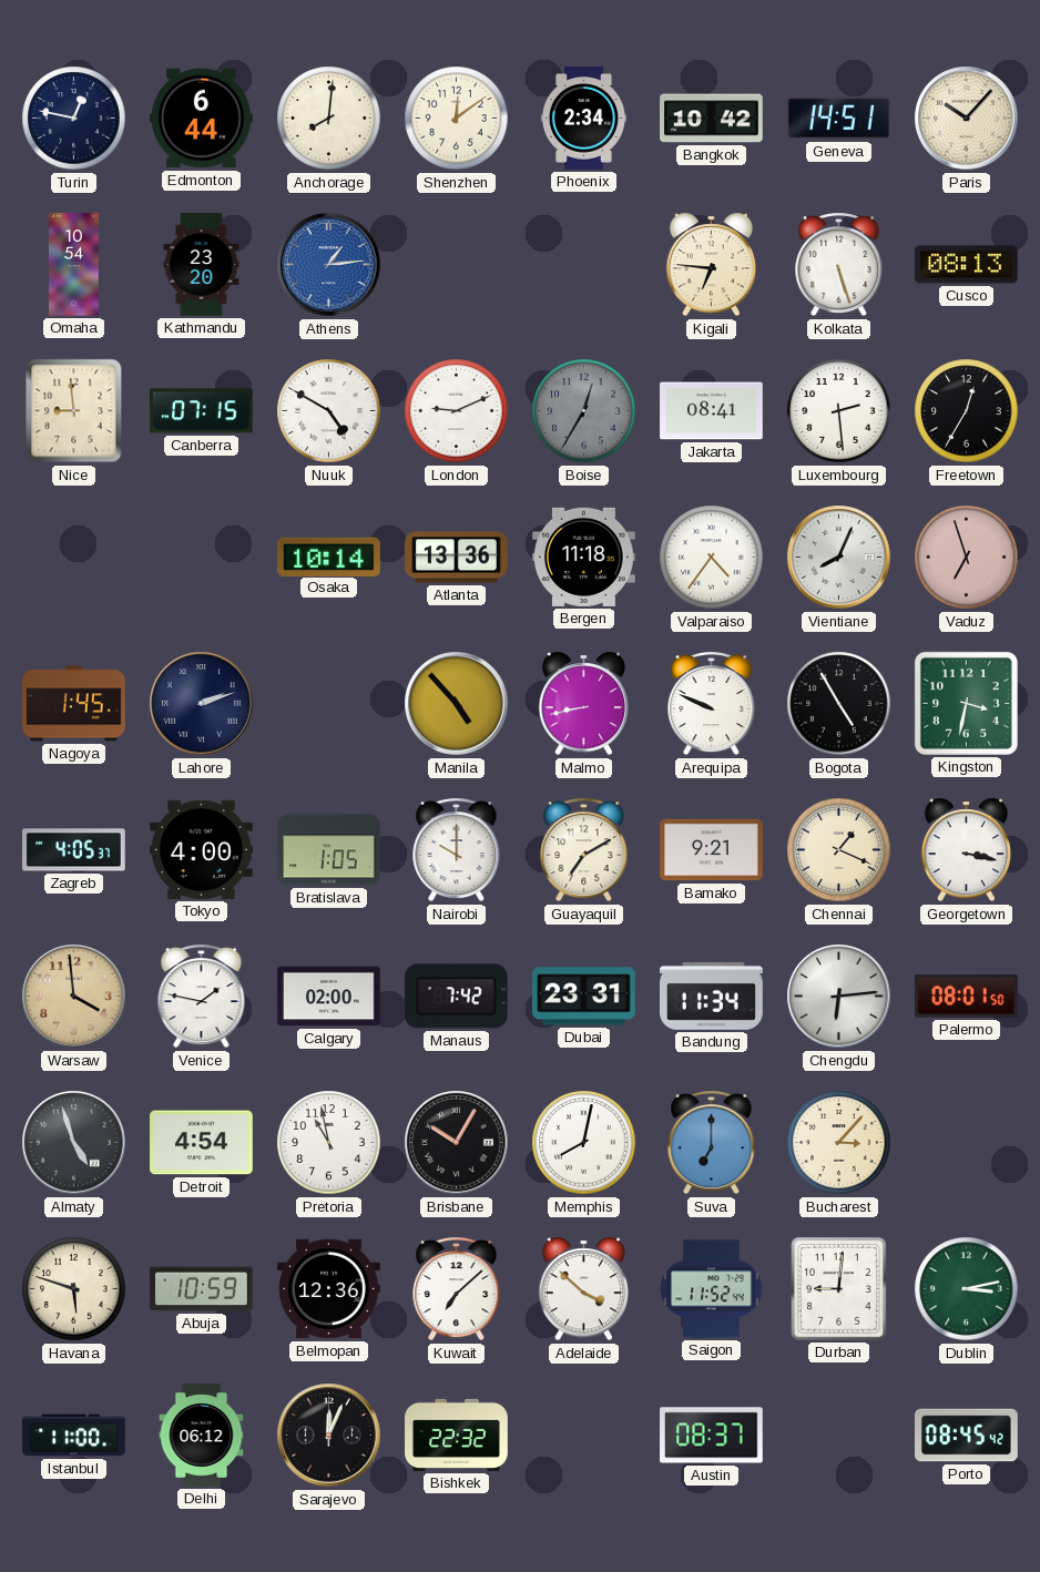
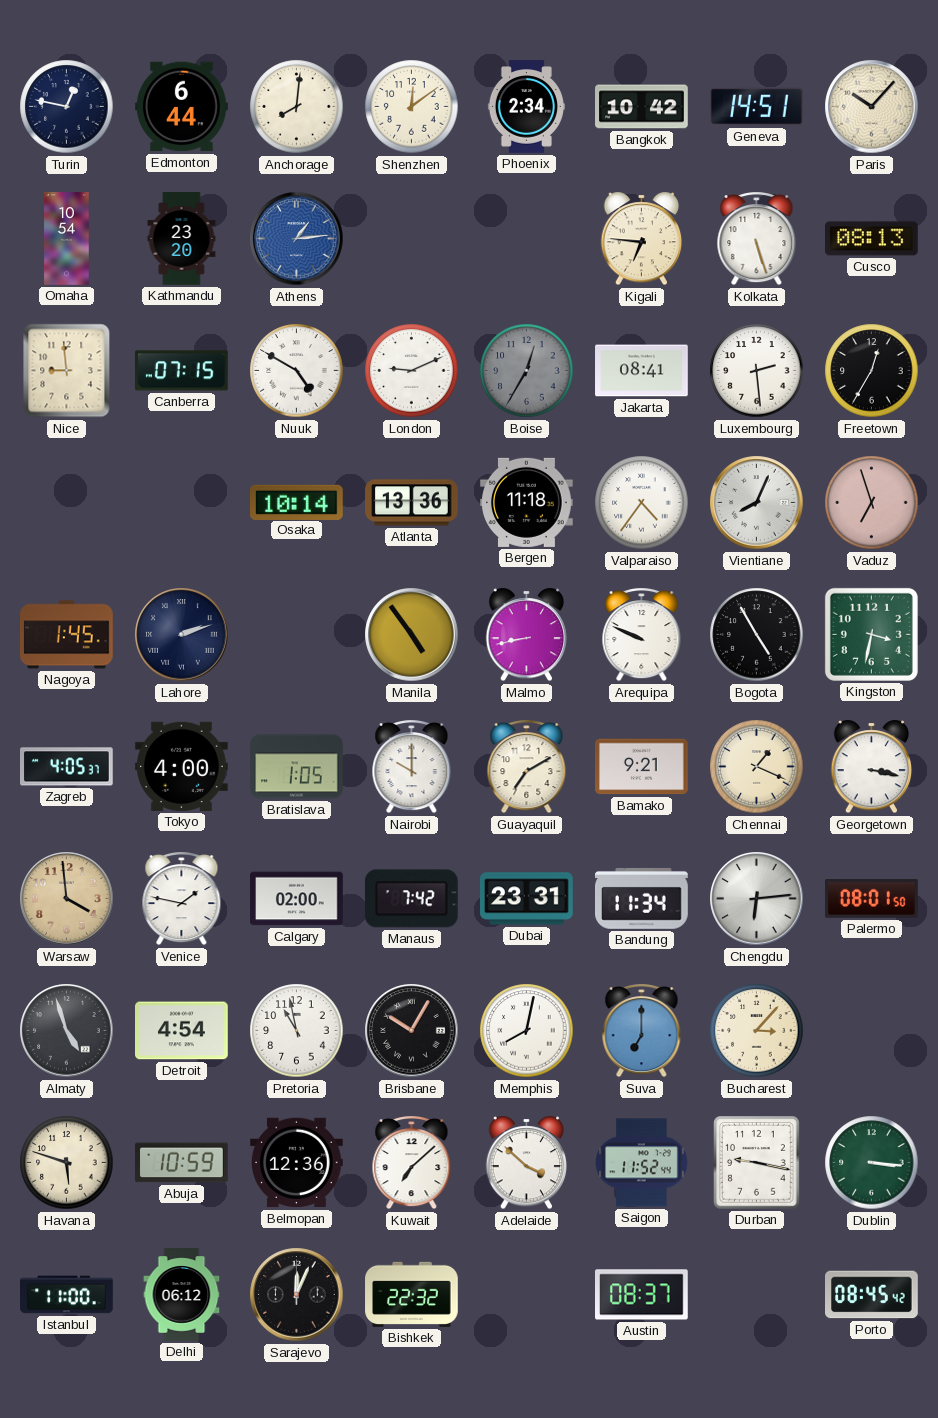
Manila: 4:53 -> 4:54
Durban: 9:01 -> 9:17
Dublin: 3:13 -> 3:16
